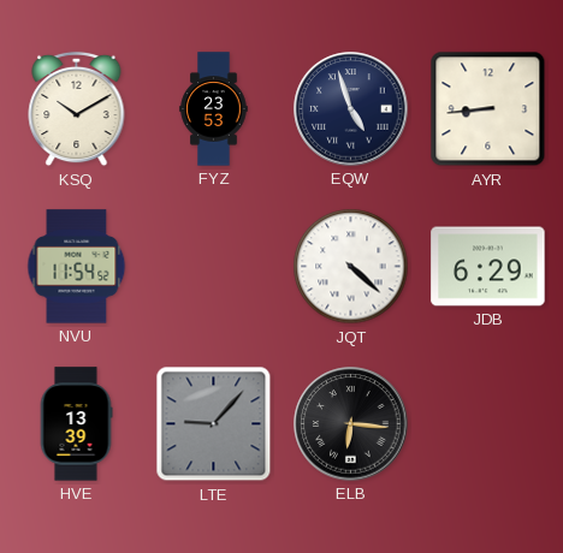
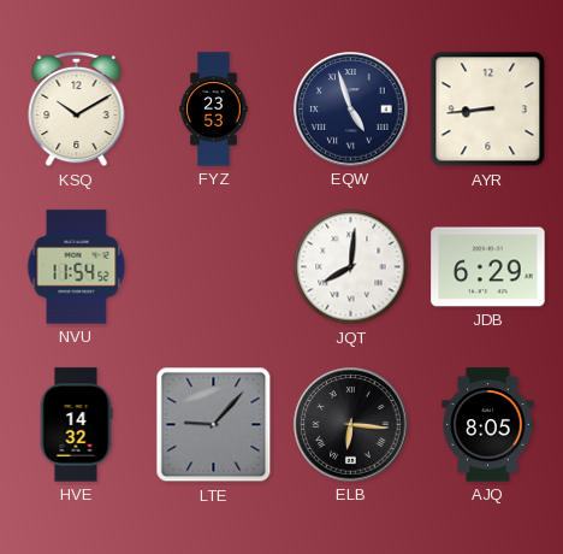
JQT: 4:22 -> 8:01
HVE: 13:39 -> 14:32
AJQ: none -> 8:05
